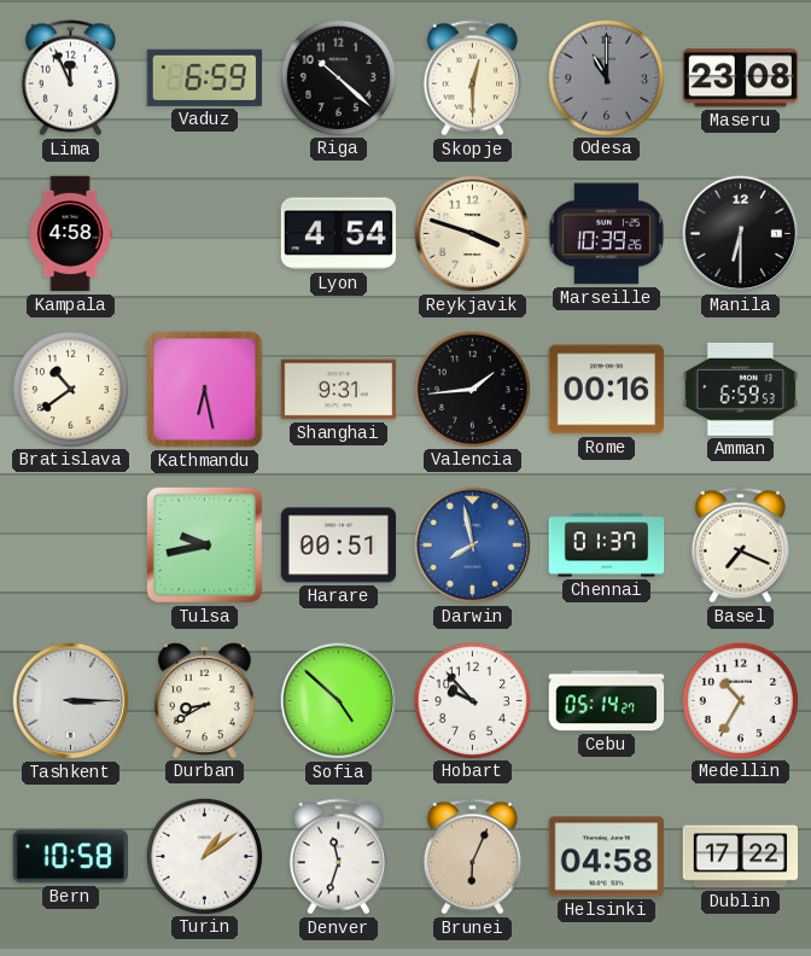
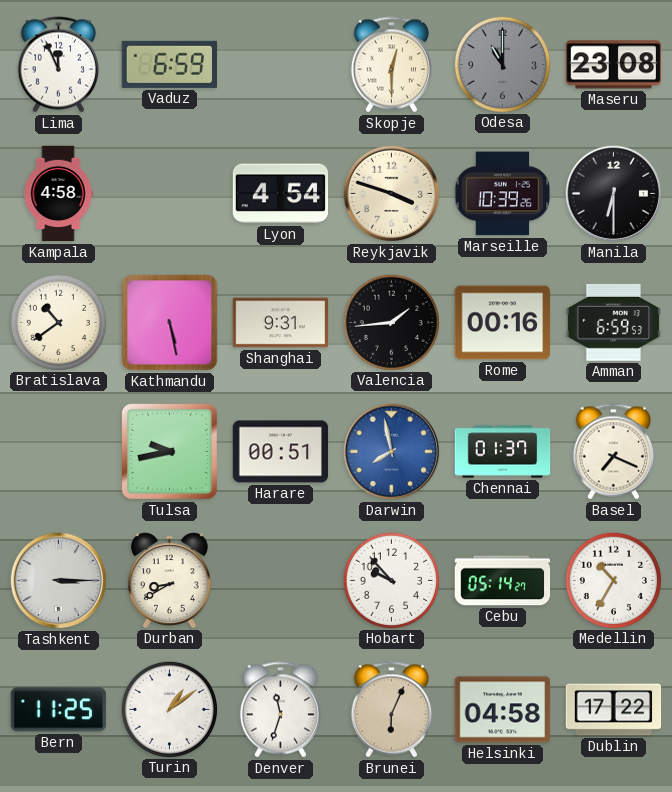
Riga: 10:22 -> none
Kathmandu: 6:28 -> 5:28
Sofia: 4:52 -> none
Bern: 10:58 -> 11:25
